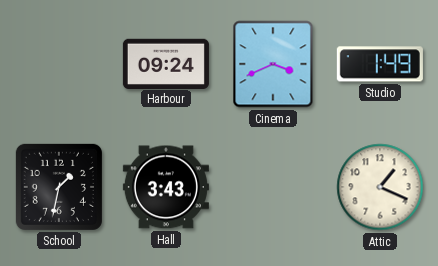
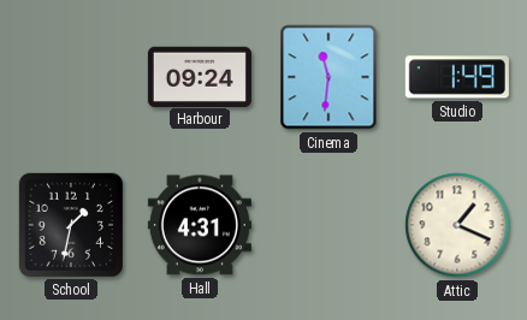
Cinema: 3:41 -> 11:31
Hall: 3:43 -> 4:31
